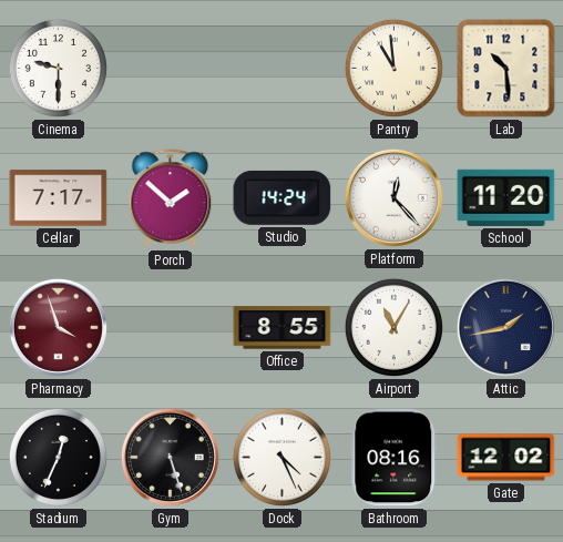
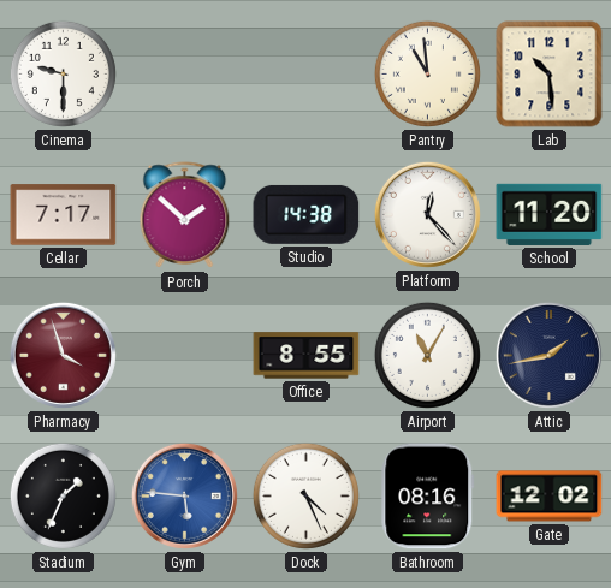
Studio: 14:24 -> 14:38
Stadium: 12:34 -> 1:34
Gym: 5:27 -> 5:46
Gym dial: black -> blue
